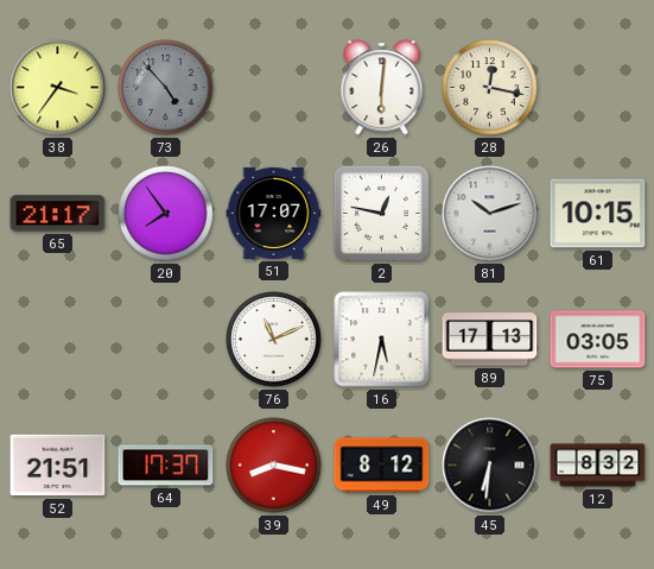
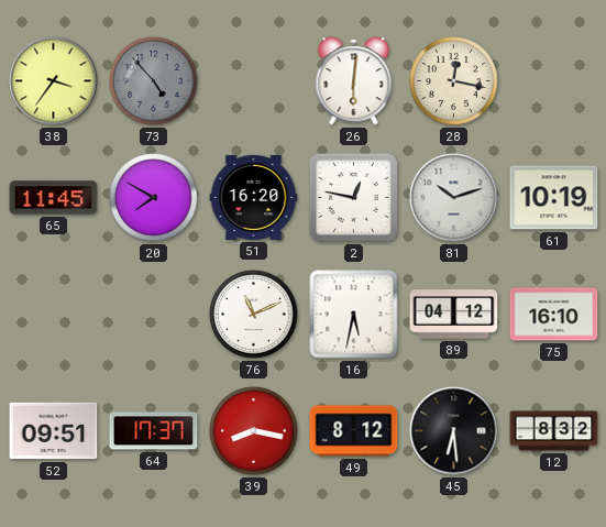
65: 21:17 -> 11:45
20: 7:54 -> 7:50
51: 17:07 -> 16:20
61: 10:15 -> 10:19
89: 17:13 -> 04:12
75: 03:05 -> 16:10
52: 21:51 -> 09:51
45: 6:31 -> 6:29
